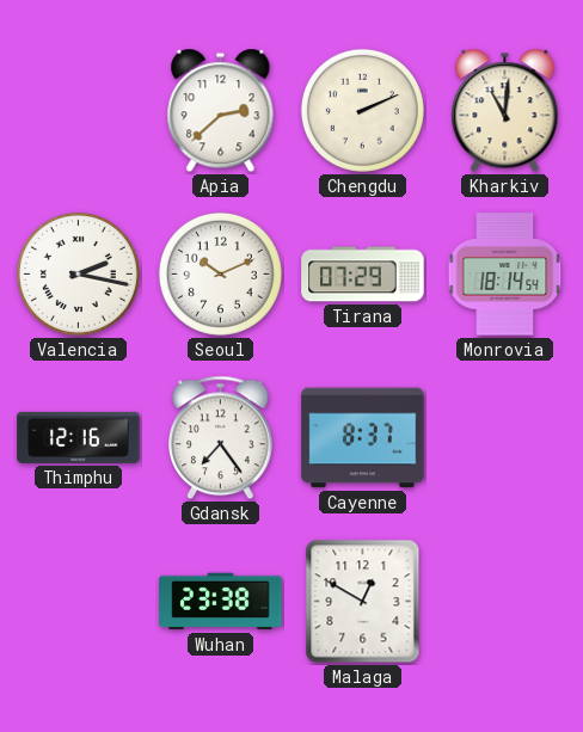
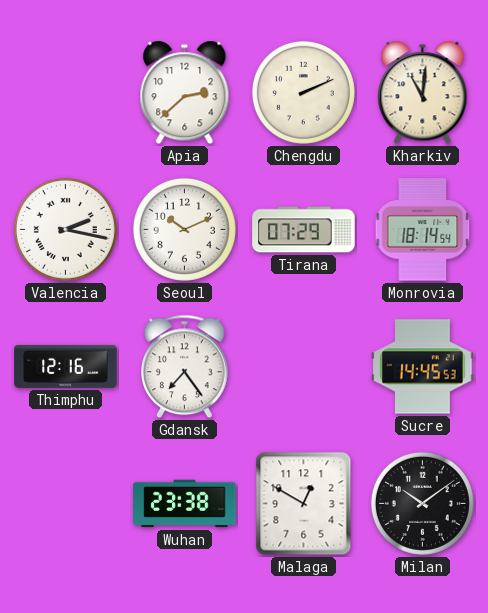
Cayenne: 8:37 -> none
Sucre: none -> 14:45
Milan: none -> 10:09
